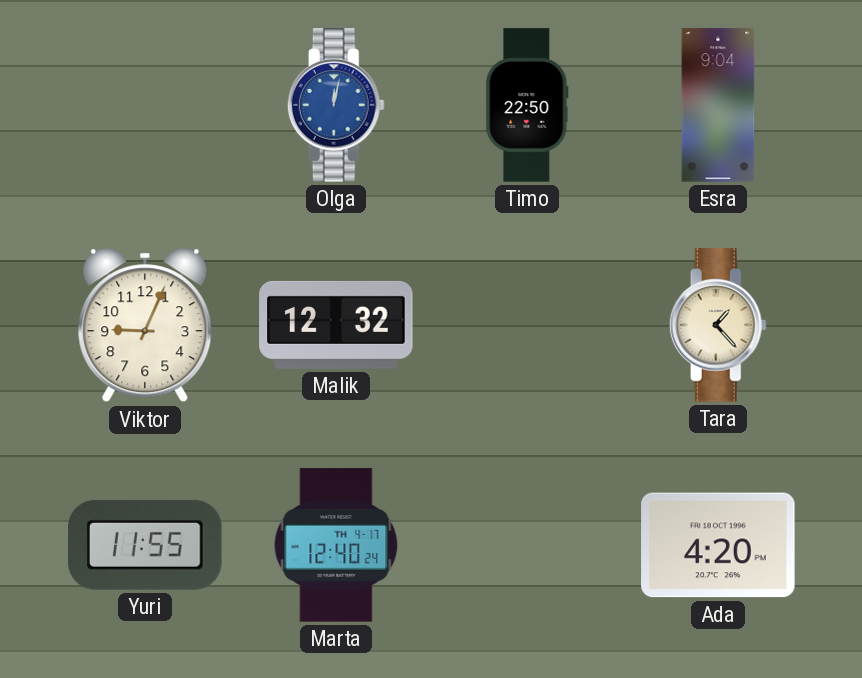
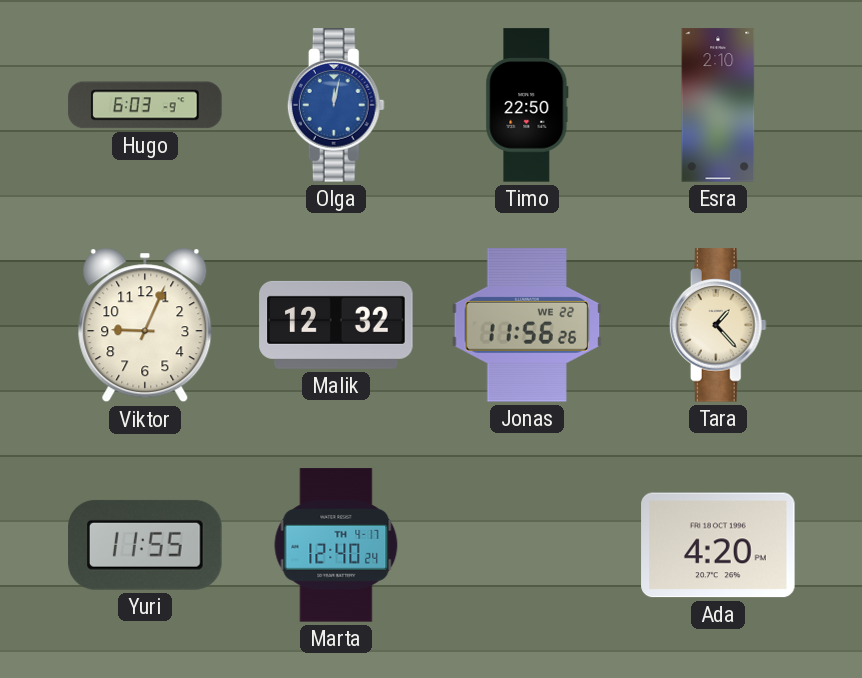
Hugo: none -> 6:03
Esra: 9:04 -> 2:10
Jonas: none -> 11:56
